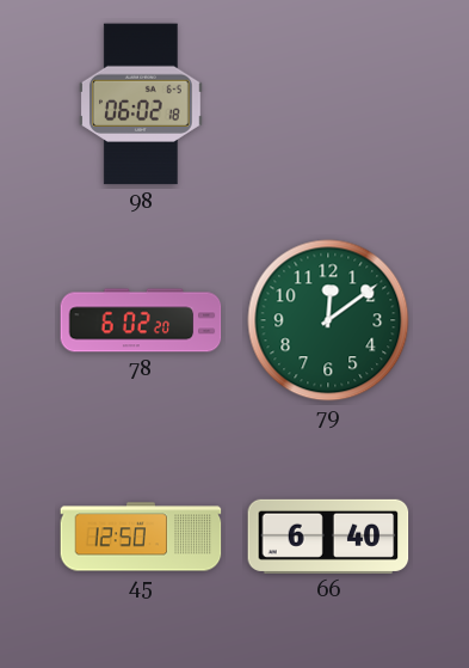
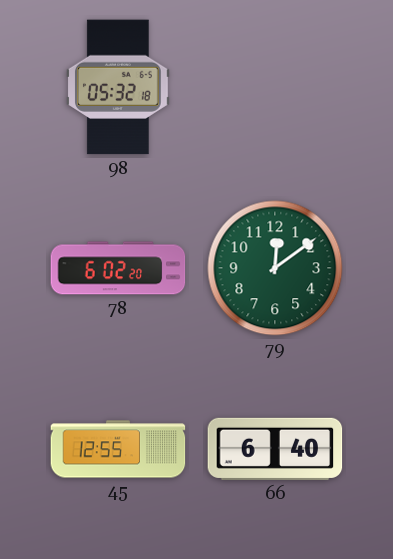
98: 06:02 -> 05:32
45: 12:50 -> 12:55
